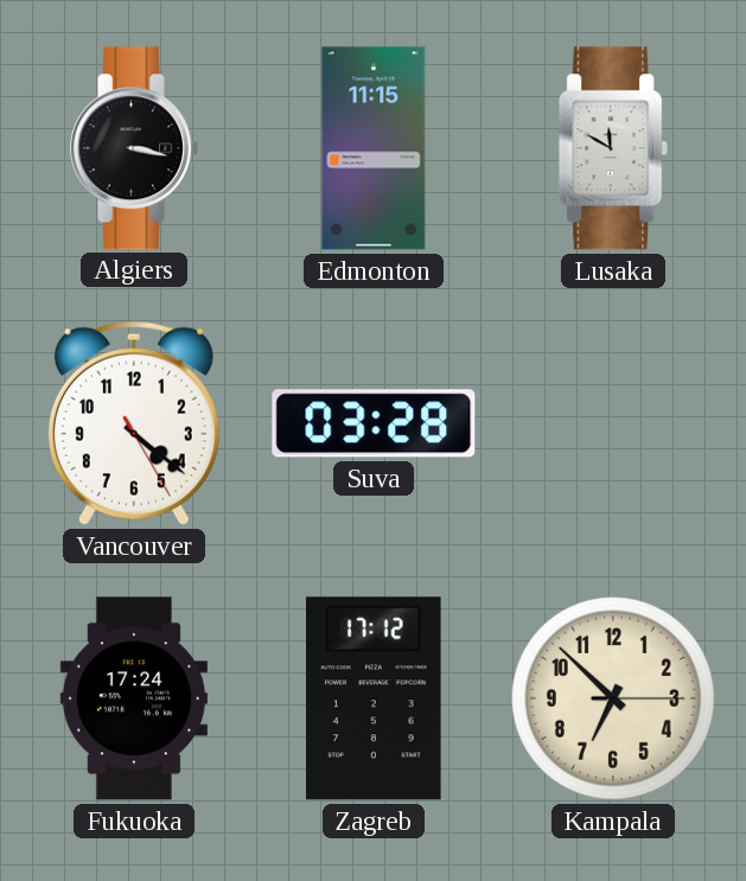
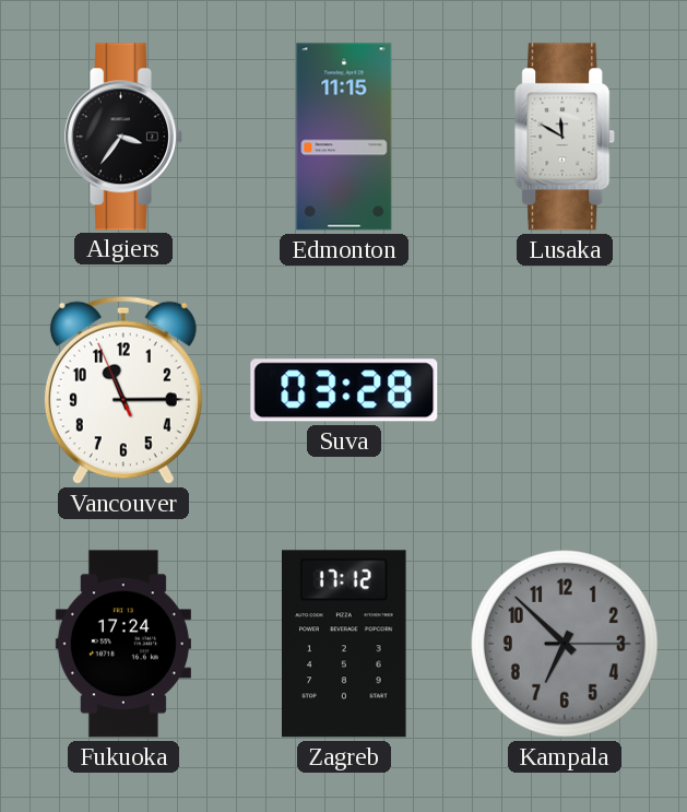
Algiers: 3:17 -> 3:36
Vancouver: 4:21 -> 11:14
Kampala dial: cream -> grey
